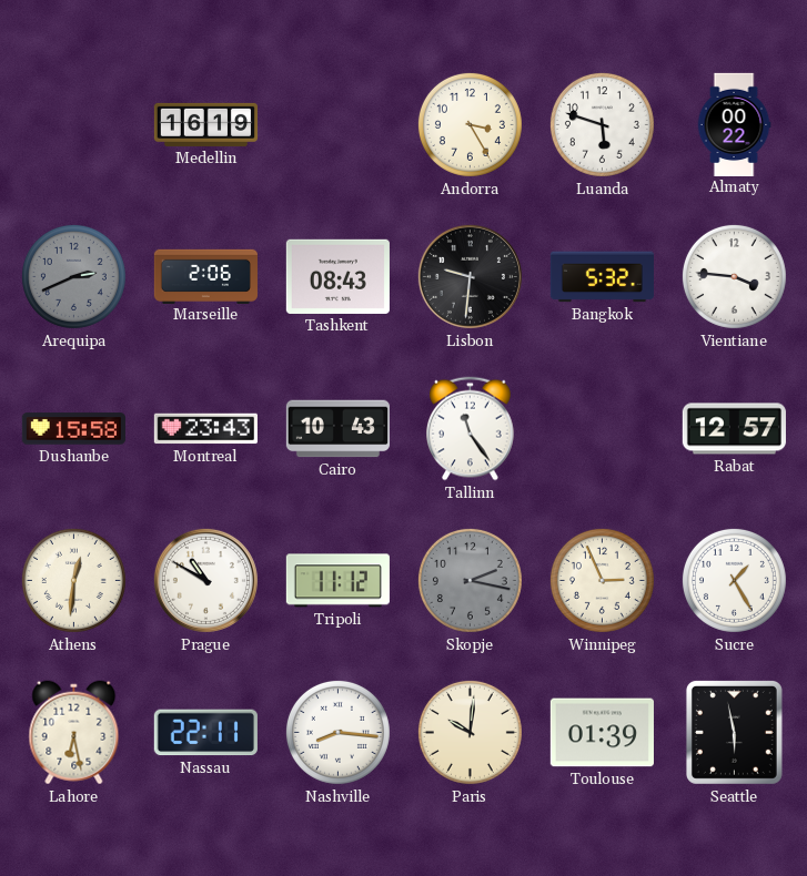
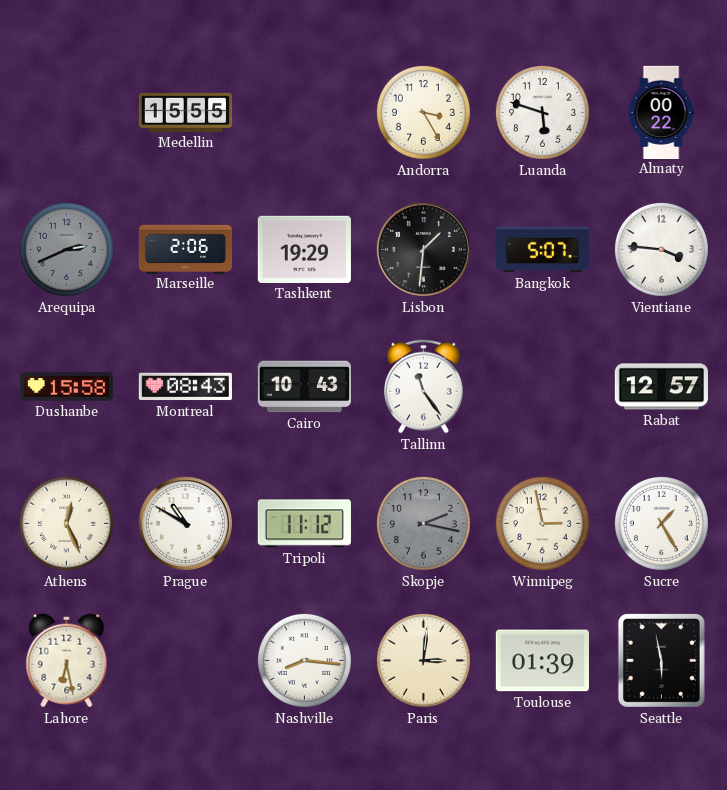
Medellin: 16:19 -> 15:55
Tashkent: 08:43 -> 19:29
Lisbon: 9:31 -> 1:31
Bangkok: 5:32 -> 5:07
Montreal: 23:43 -> 08:43
Athens: 12:31 -> 12:26
Winnipeg: 2:56 -> 2:58
Nassau: 22:11 -> none
Paris: 10:01 -> 3:01
